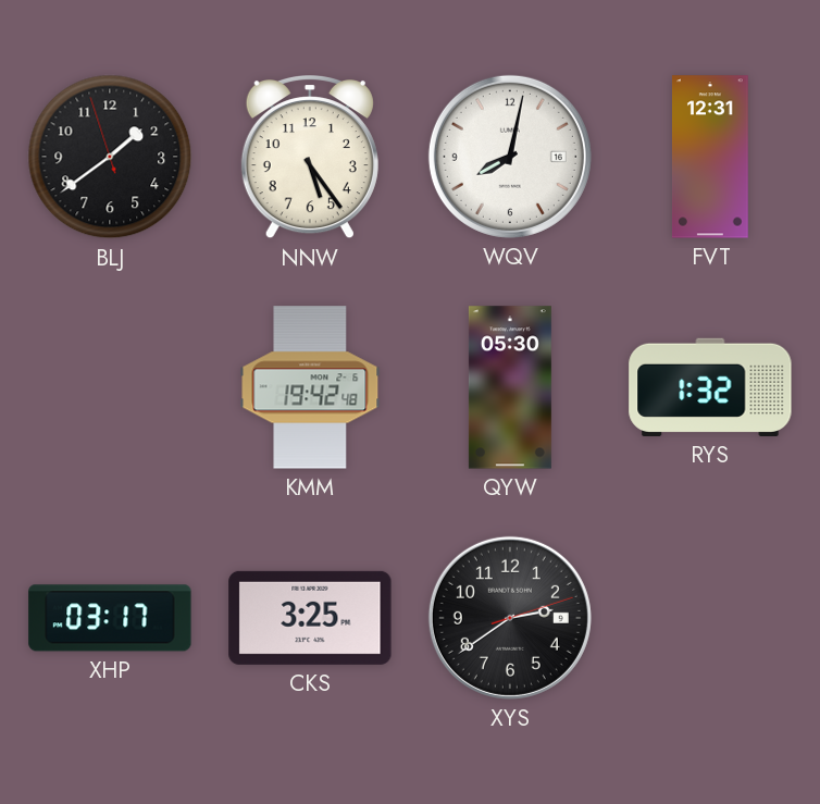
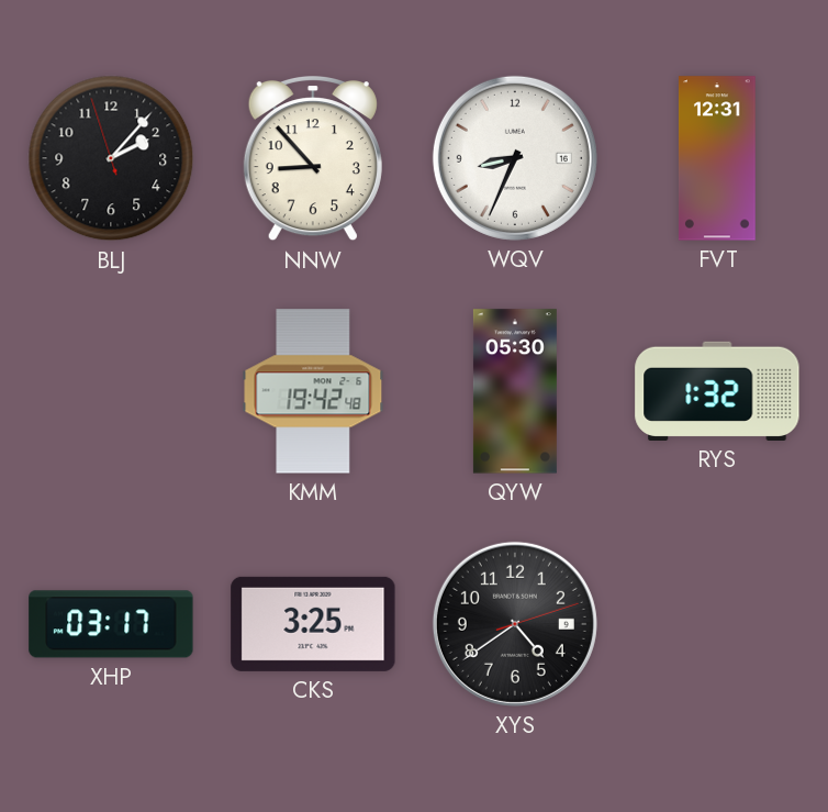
BLJ: 1:38 -> 2:06
NNW: 5:24 -> 8:53
WQV: 8:02 -> 8:34
XYS: 2:39 -> 4:39
